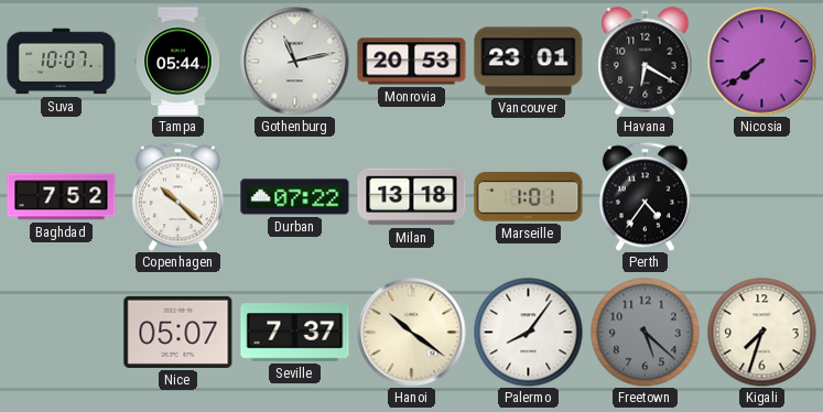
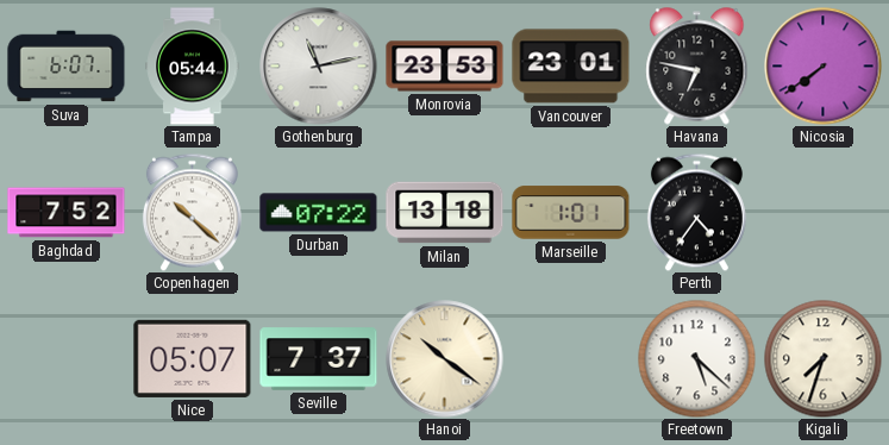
Suva: 10:07 -> 6:07
Monrovia: 20:53 -> 23:53
Havana: 6:20 -> 6:47
Palermo: 8:06 -> none
Freetown dial: grey -> white
